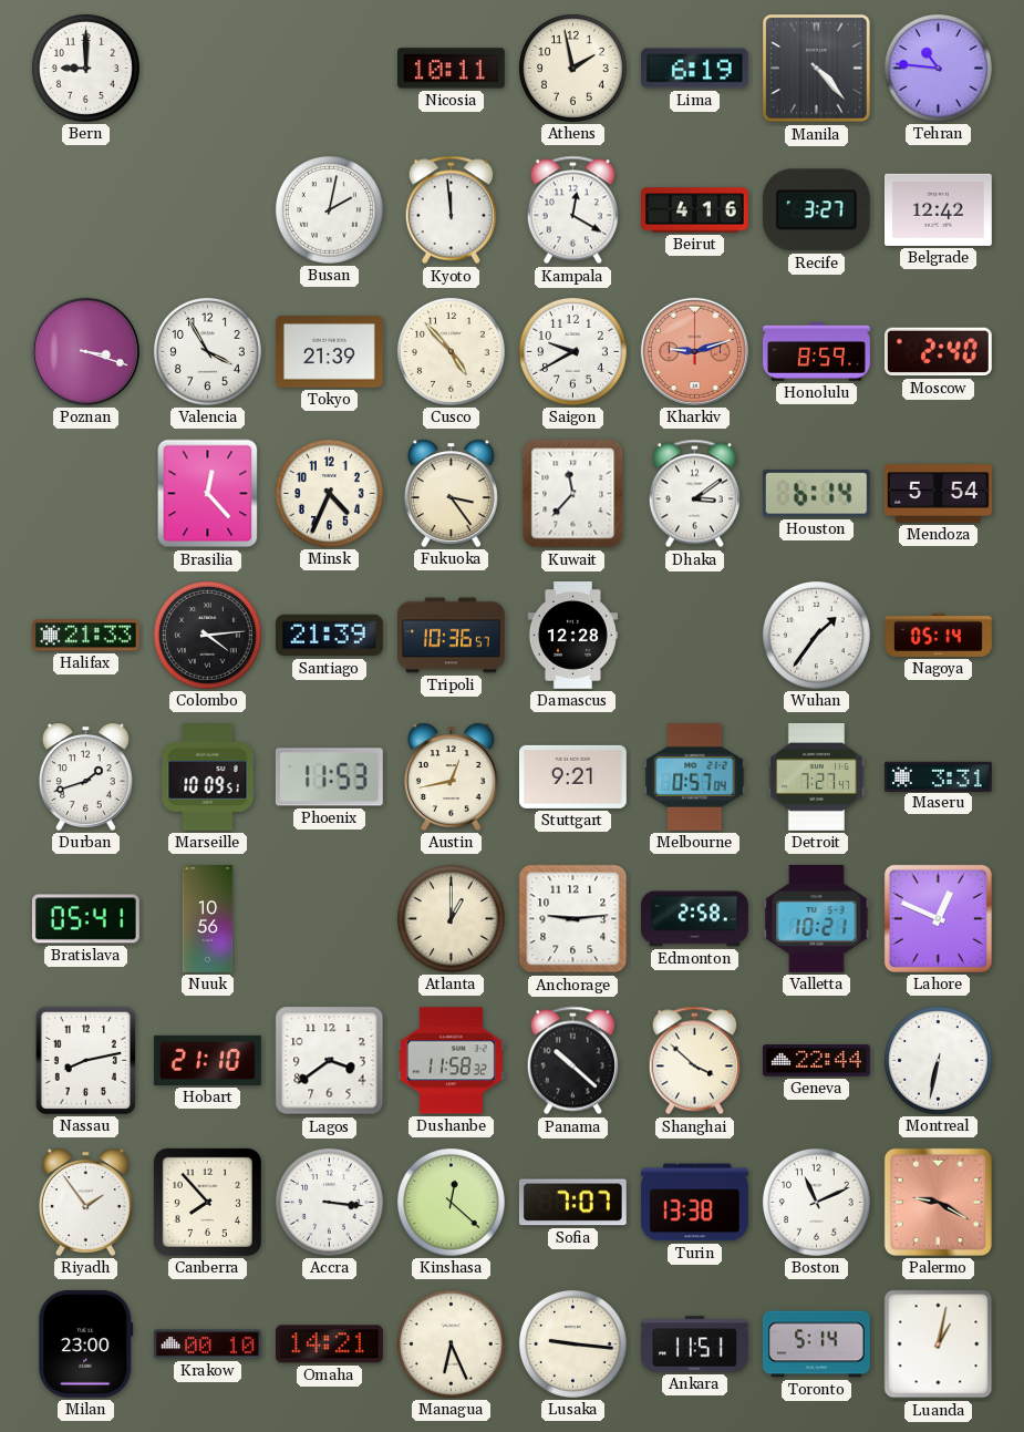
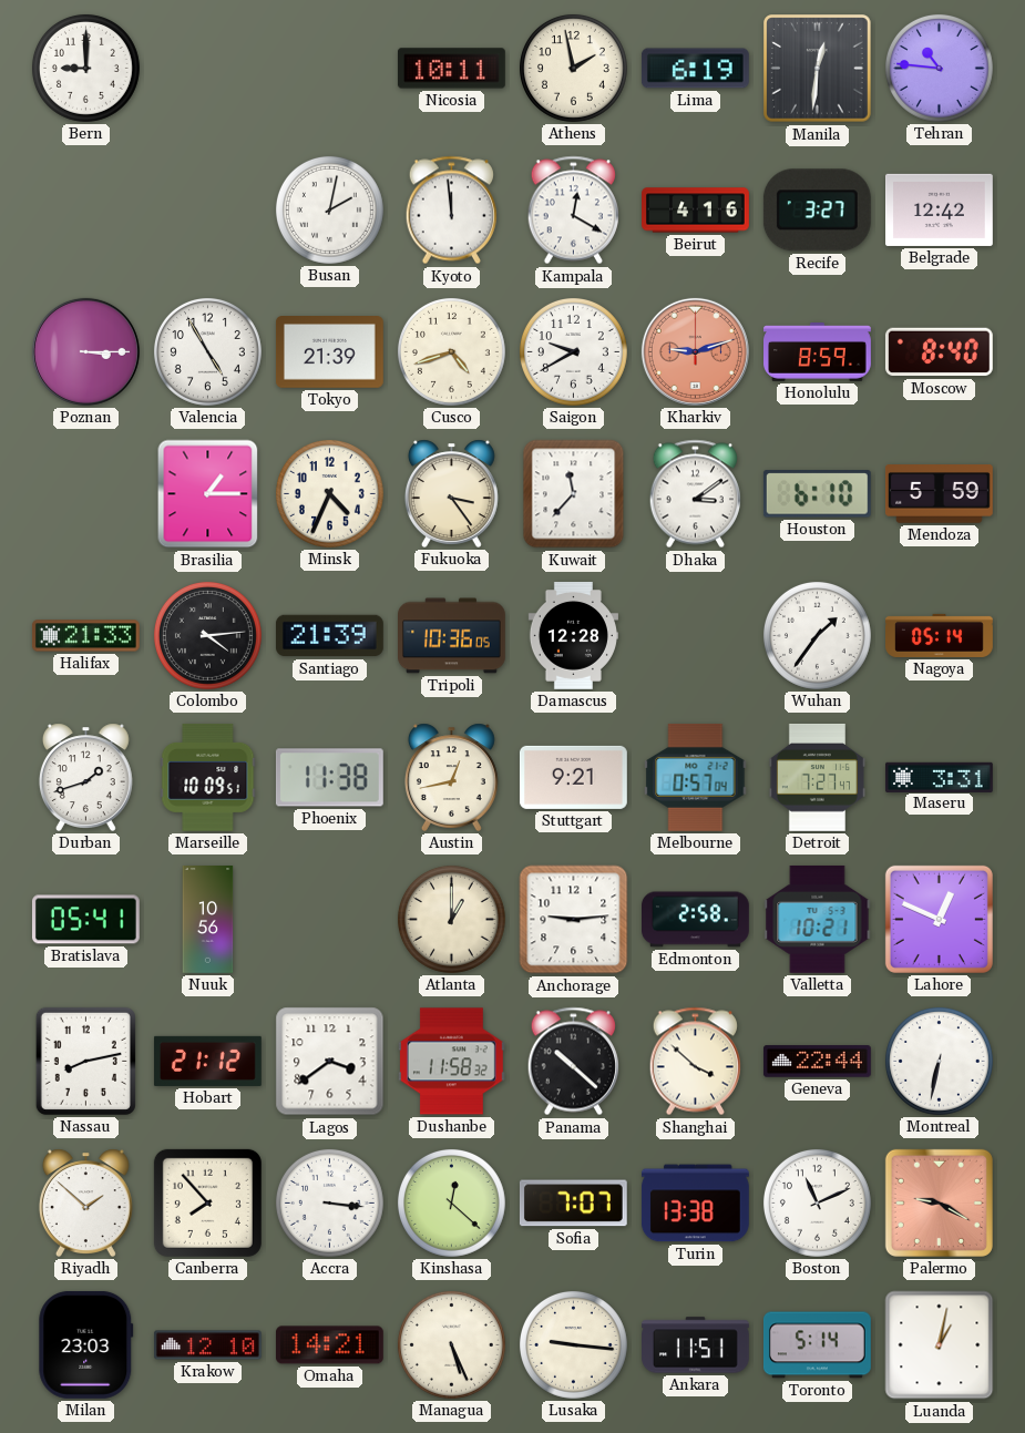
Manila: 4:23 -> 12:31
Poznan: 3:18 -> 3:15
Valencia: 3:55 -> 4:55
Cusco: 4:53 -> 4:42
Moscow: 2:40 -> 8:40
Brasilia: 12:23 -> 1:15
Houston: 6:14 -> 6:10
Mendoza: 5:54 -> 5:59
Tripoli: 10:36:57 -> 10:36:05
Phoenix: 11:53 -> 11:38
Hobart: 21:10 -> 21:12
Riyadh: 1:54 -> 1:52
Milan: 23:00 -> 23:03
Krakow: 00:10 -> 12:10
Managua: 6:26 -> 5:26
